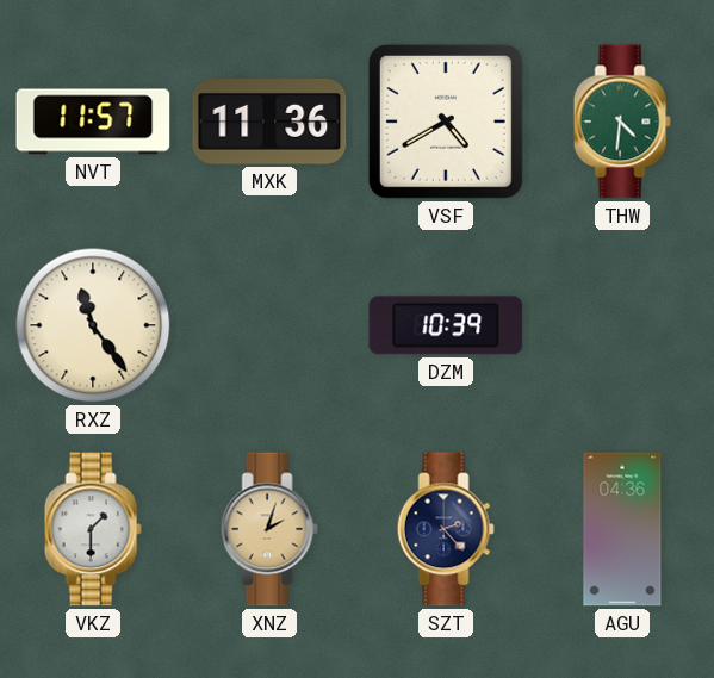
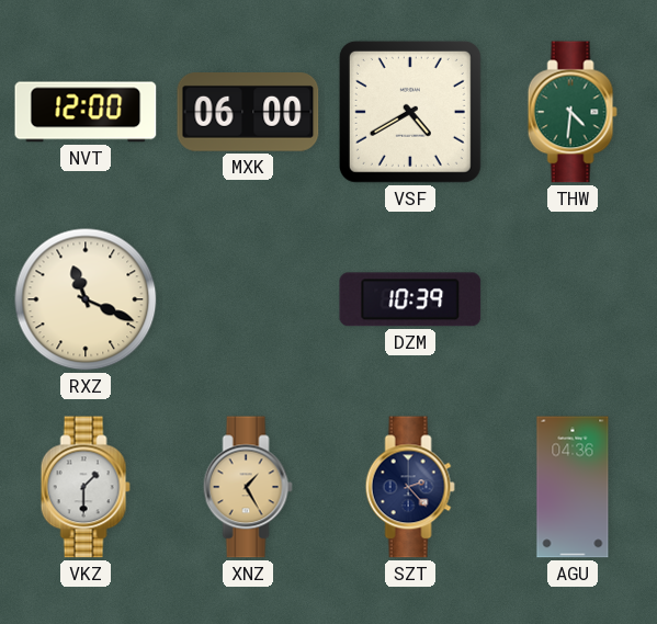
NVT: 11:57 -> 12:00
MXK: 11:36 -> 06:00
RXZ: 11:24 -> 11:19
XNZ: 2:03 -> 1:25
